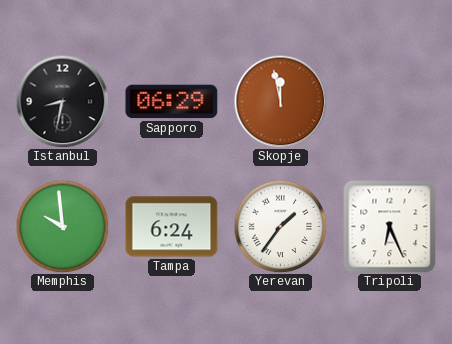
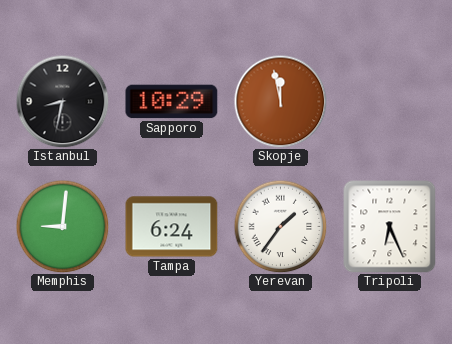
Sapporo: 06:29 -> 10:29
Memphis: 9:59 -> 9:01
